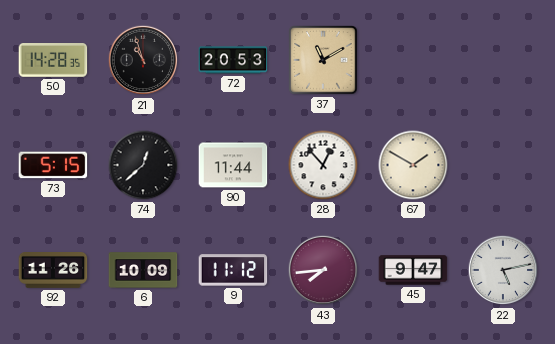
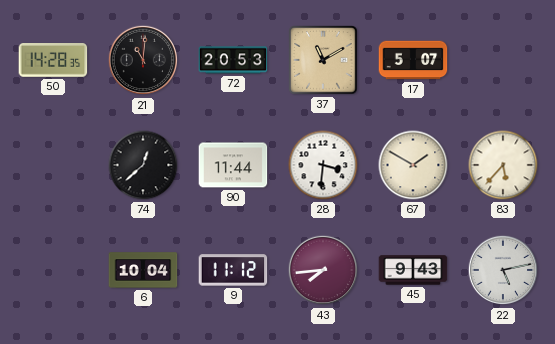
21: 10:57 -> 11:01
17: none -> 5:07
73: 5:15 -> none
28: 12:53 -> 3:31
83: none -> 5:37
92: 11:26 -> none
6: 10:09 -> 10:04
45: 9:47 -> 9:43
